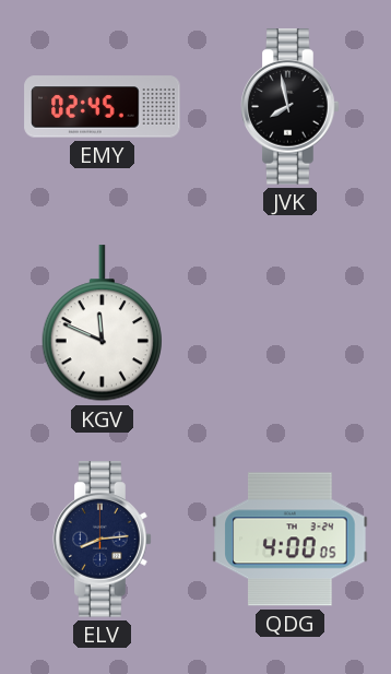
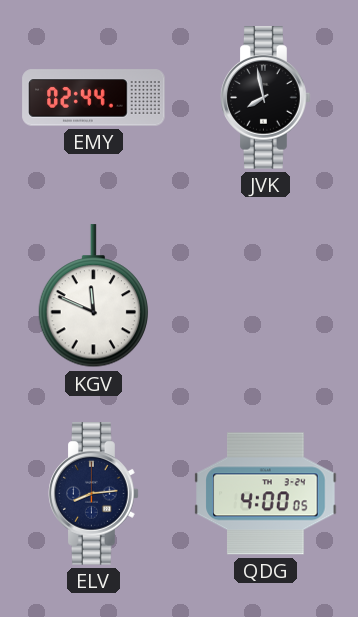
EMY: 02:45 -> 02:44
